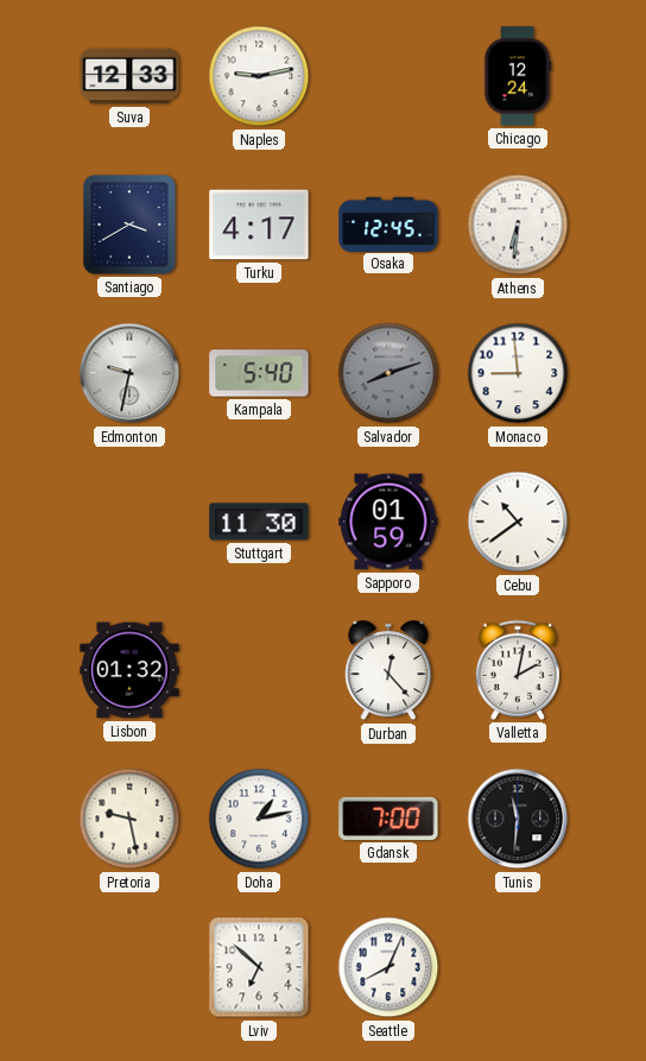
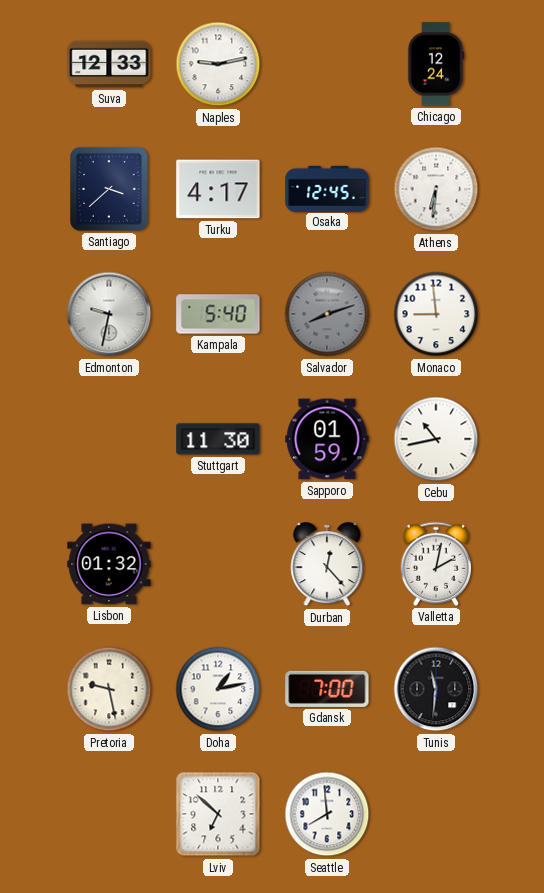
Santiago: 3:40 -> 3:38
Cebu: 10:39 -> 10:43
Seattle: 8:04 -> 7:59
